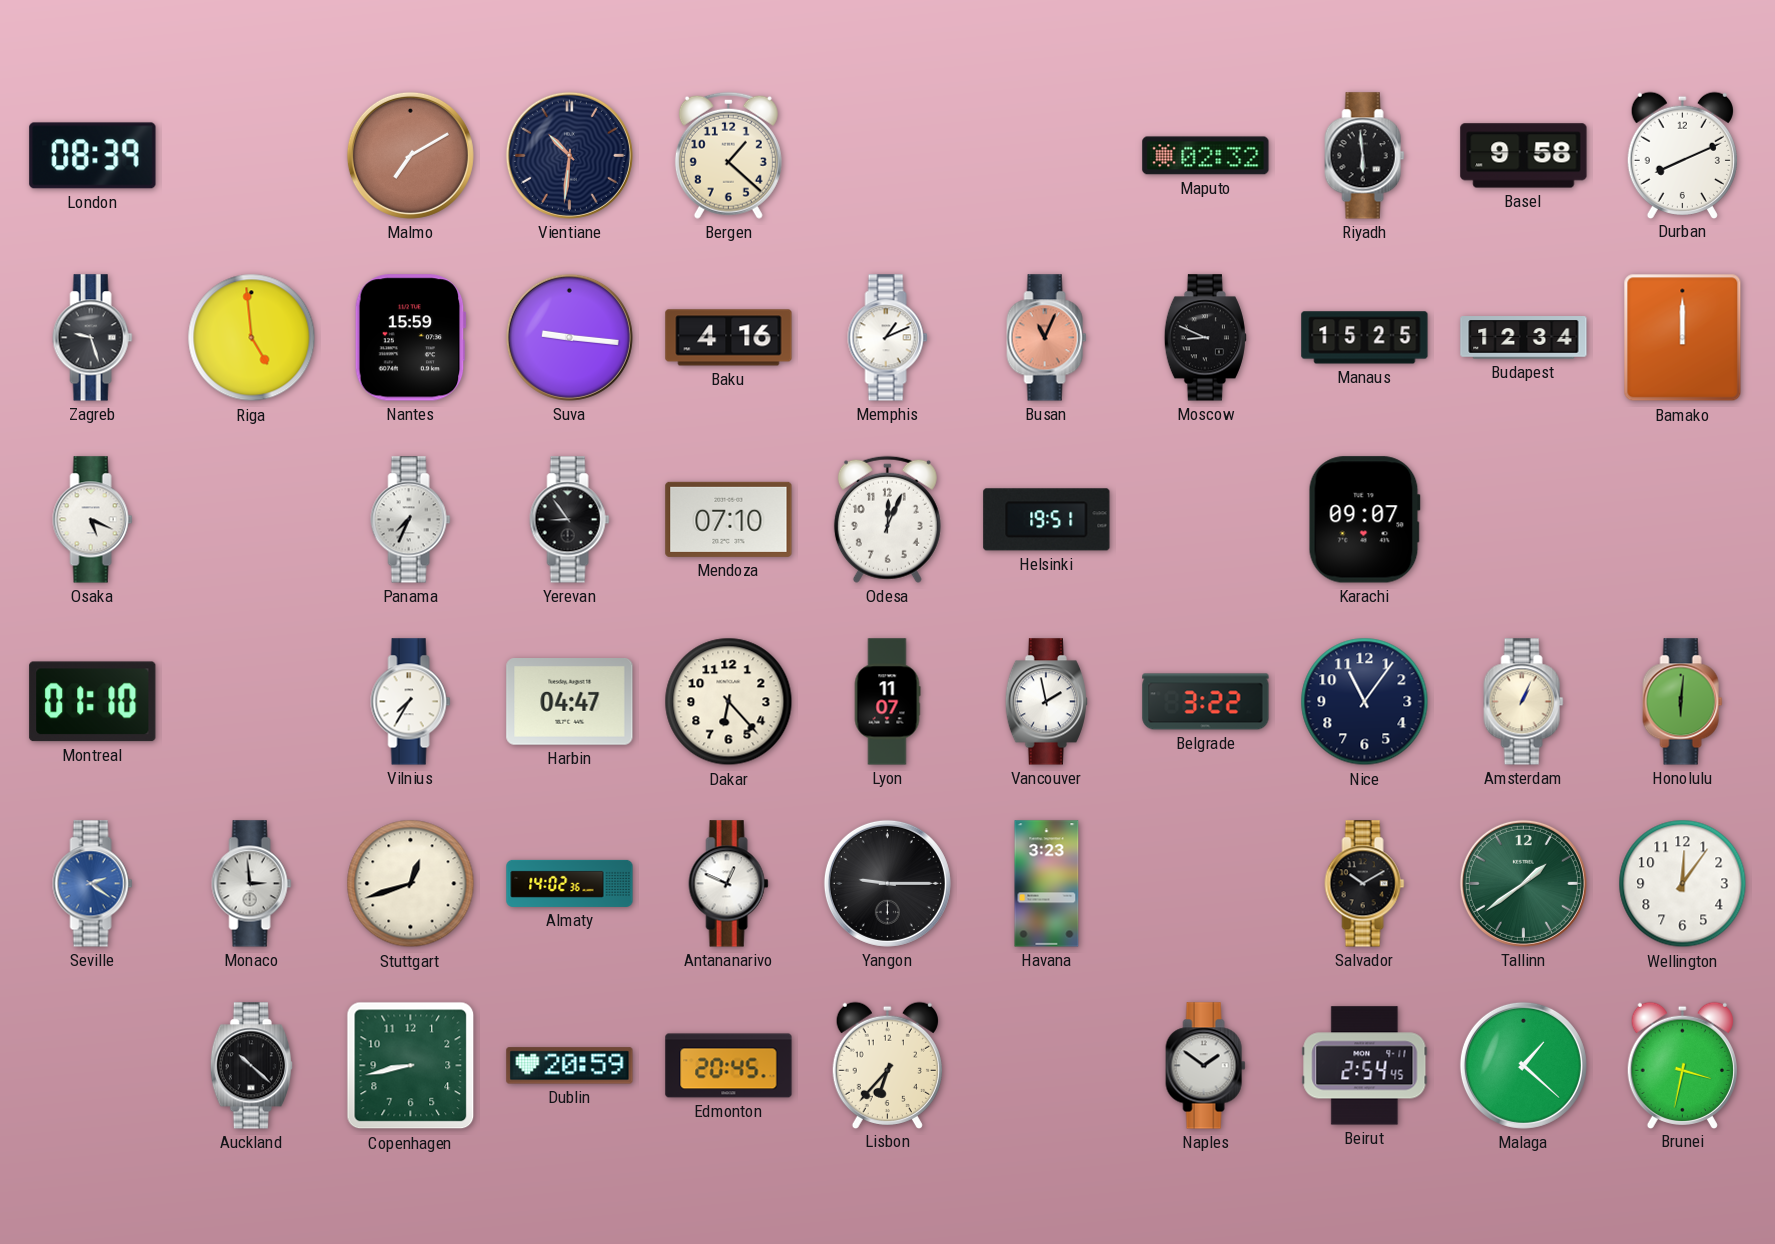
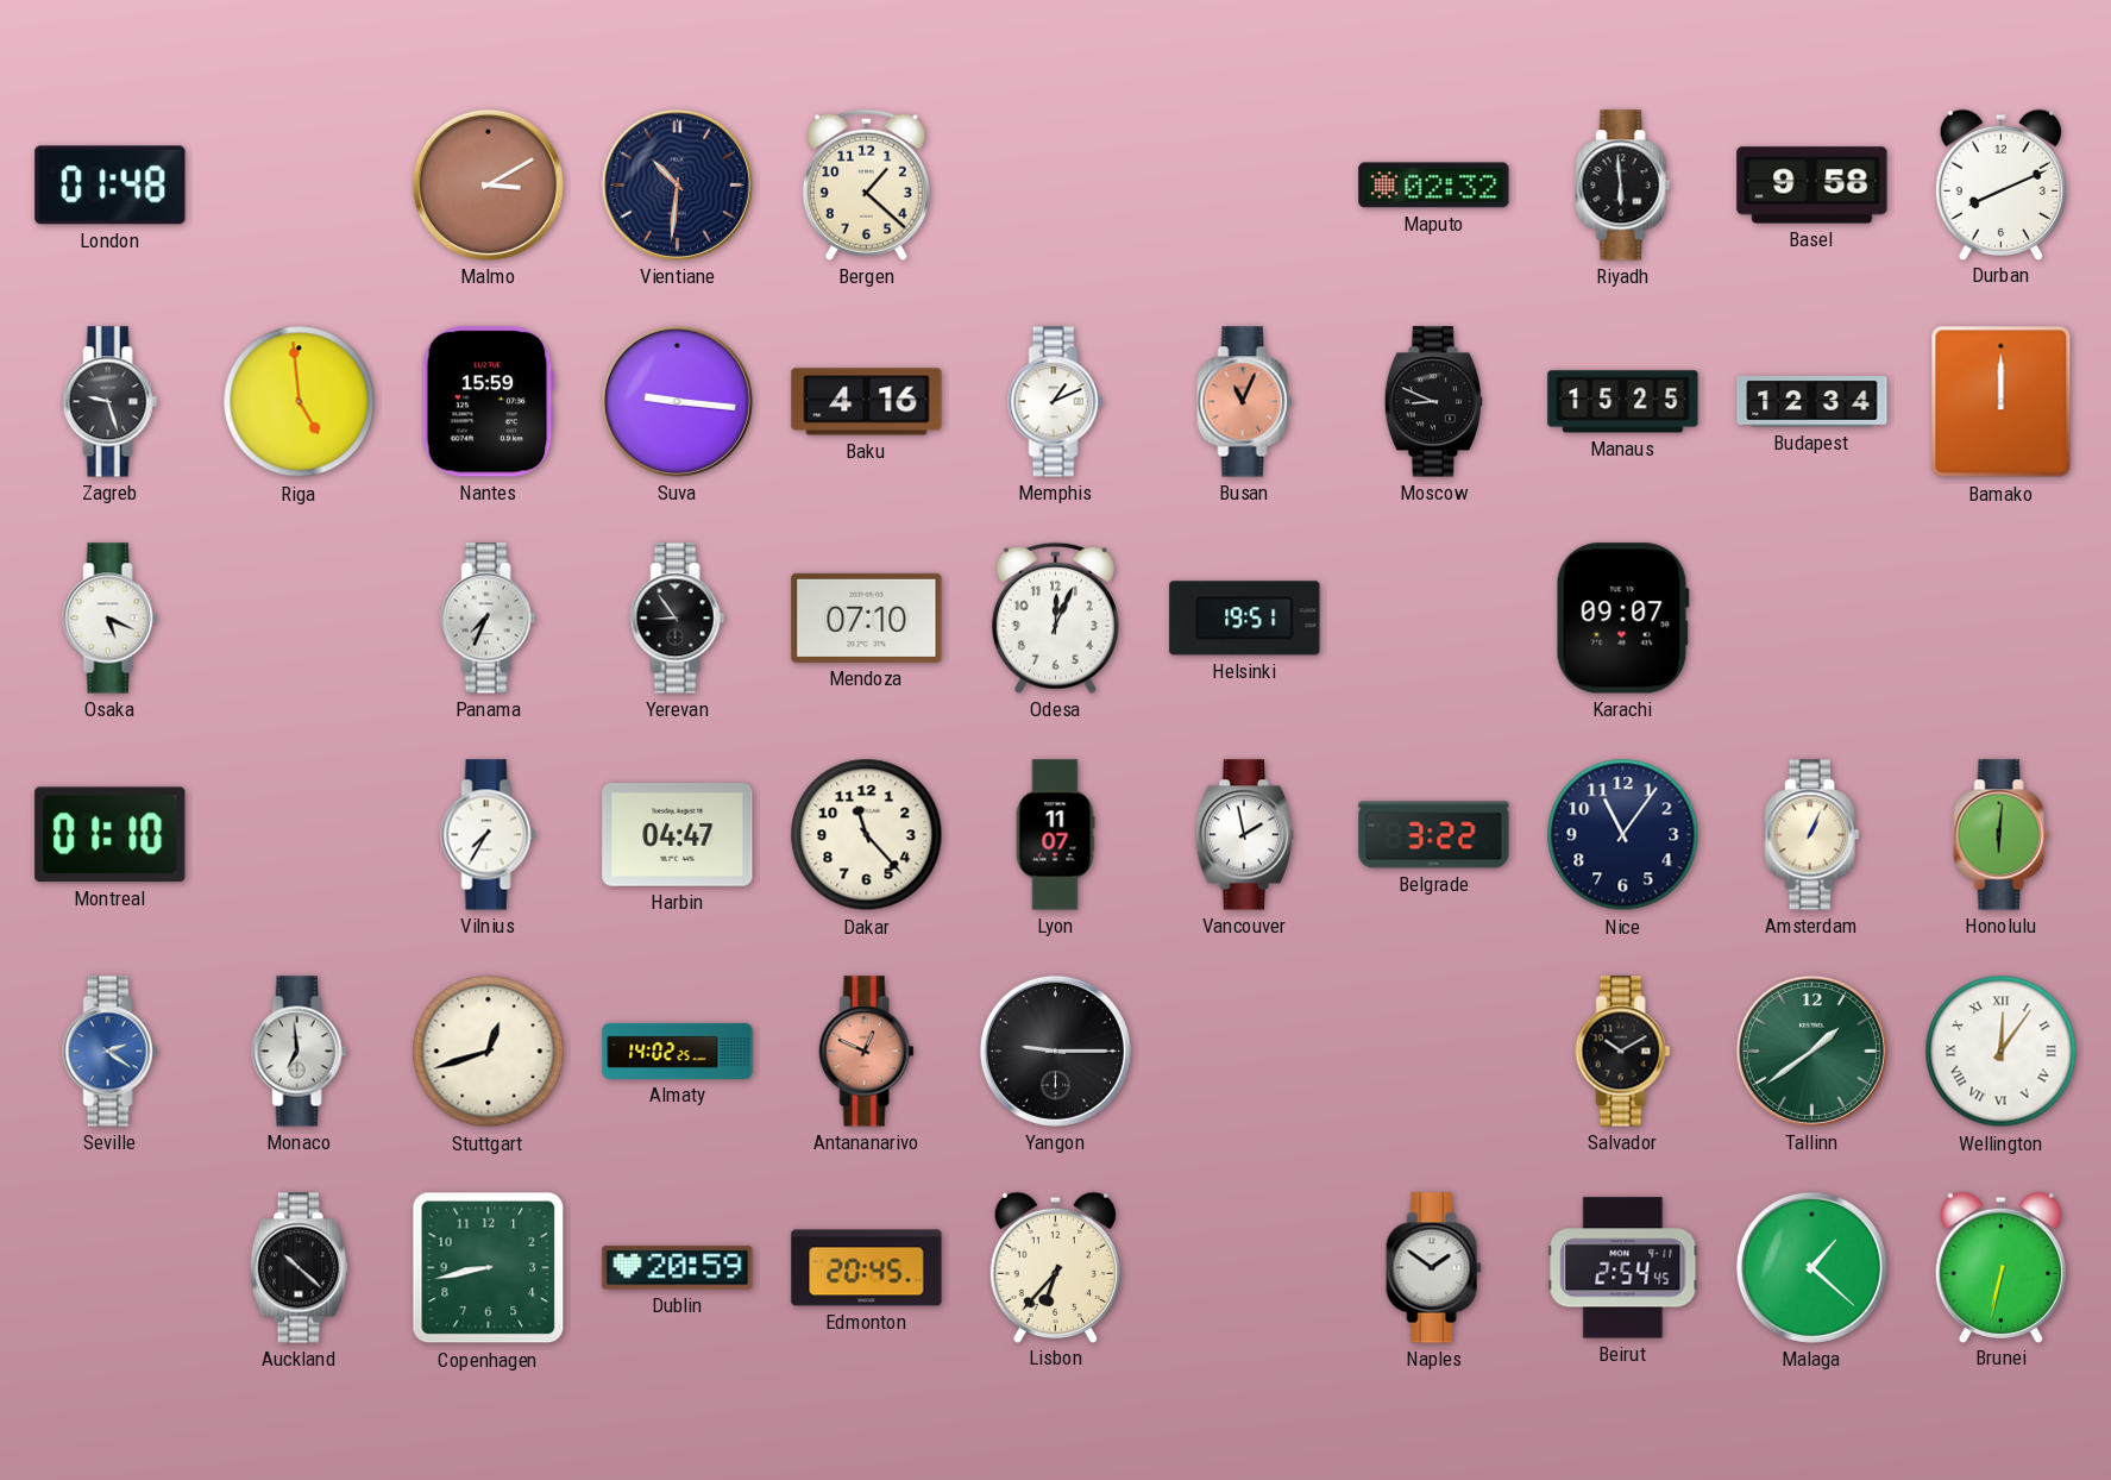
London: 08:39 -> 01:48
Malmo: 7:10 -> 3:10
Dakar: 6:23 -> 11:23
Monaco: 2:59 -> 6:59
Almaty: 14:02:36 -> 14:02:25
Antananarivo dial: white -> salmon
Havana: 3:23 -> none
Wellington numerals: Arabic -> Roman
Brunei: 3:32 -> 6:32
